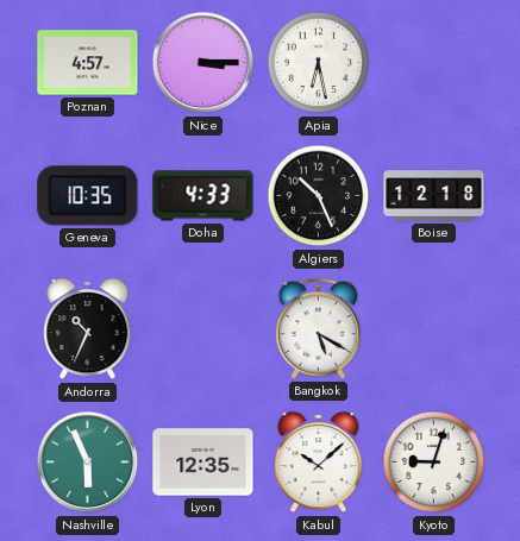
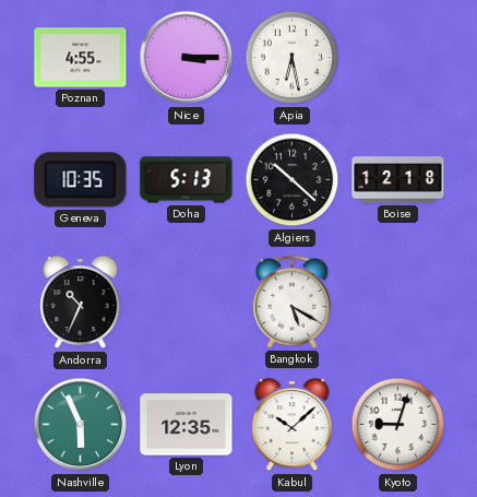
Poznan: 4:57 -> 4:55
Doha: 4:33 -> 5:13
Algiers: 10:26 -> 10:22
